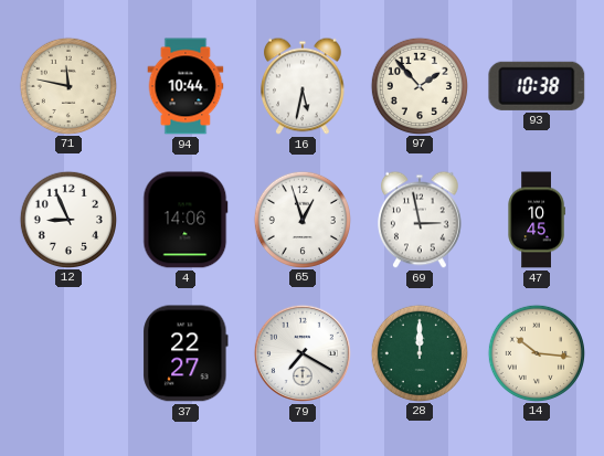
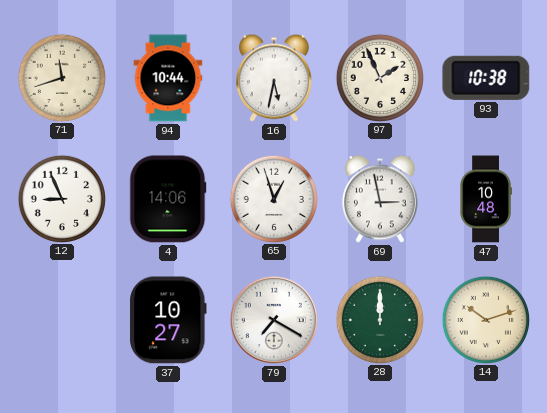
71: 11:47 -> 11:42
97: 1:53 -> 1:56
47: 10:45 -> 10:48
37: 22:27 -> 10:27
14: 10:16 -> 10:12
